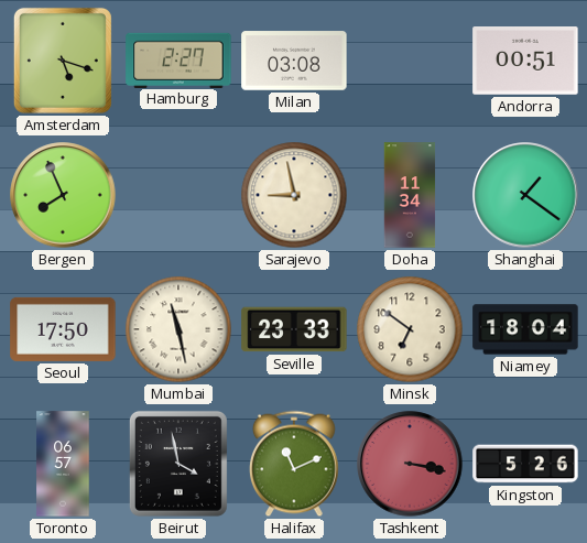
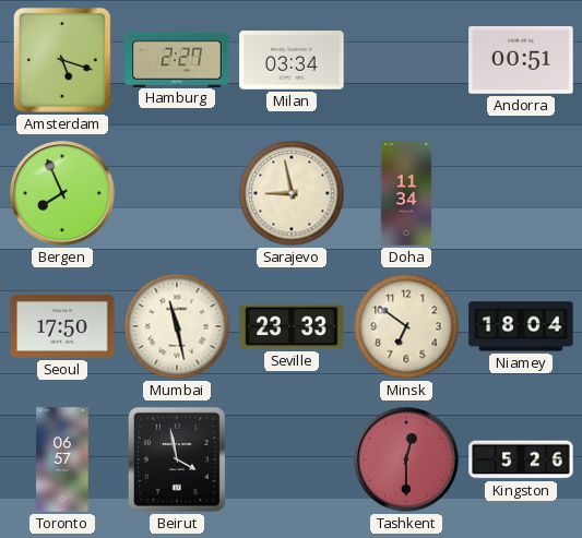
Milan: 03:08 -> 03:34
Shanghai: 1:21 -> none
Halifax: 11:11 -> none
Tashkent: 3:17 -> 12:30
